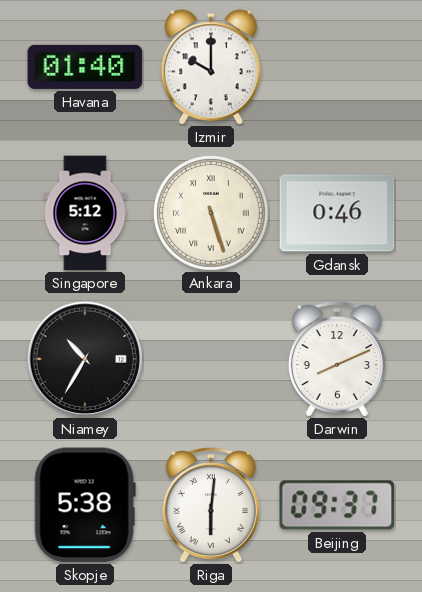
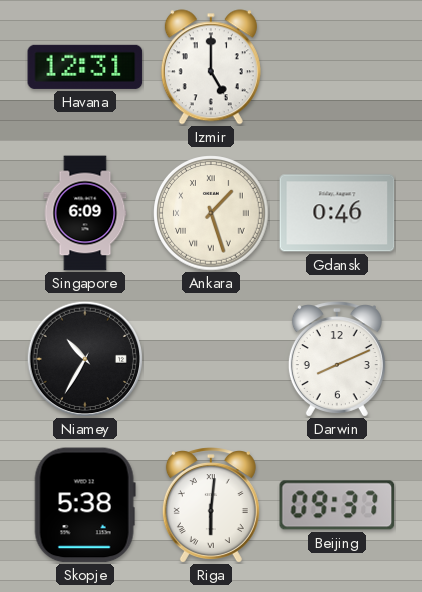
Havana: 01:40 -> 12:31
Izmir: 10:00 -> 5:00
Singapore: 5:12 -> 6:09
Ankara: 5:27 -> 1:27
